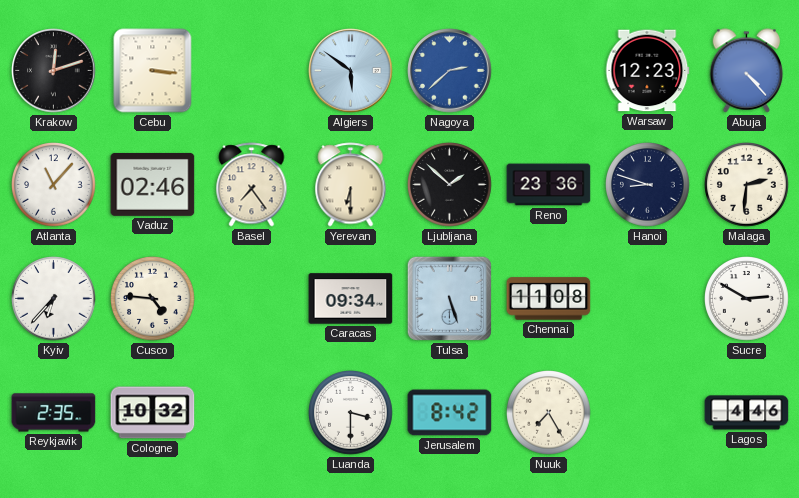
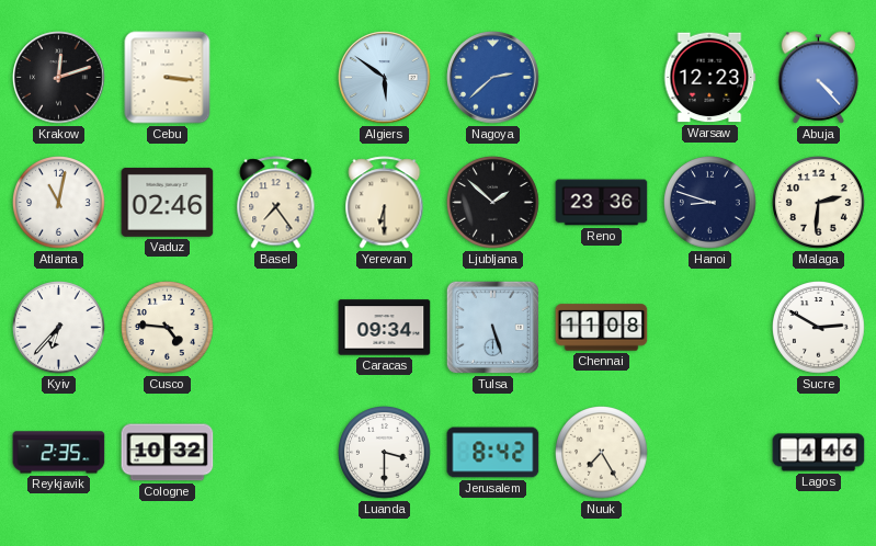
Atlanta: 11:07 -> 11:02
